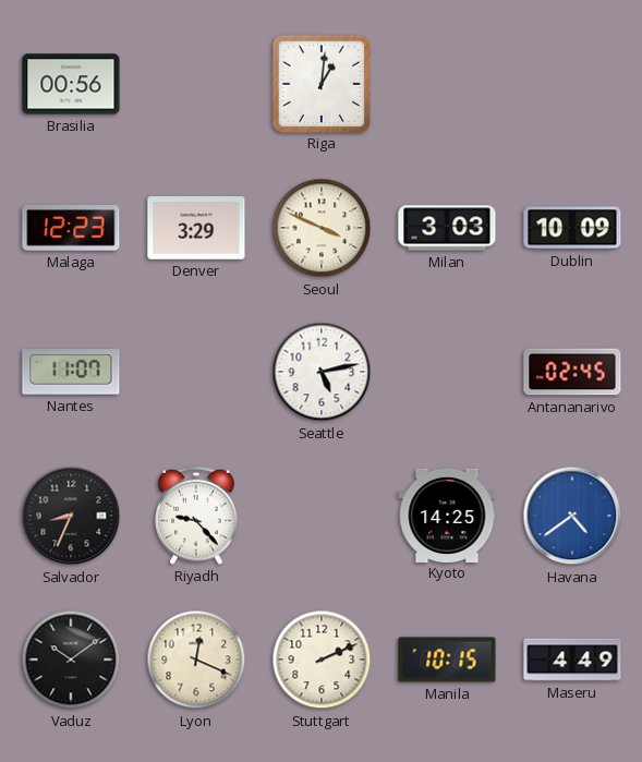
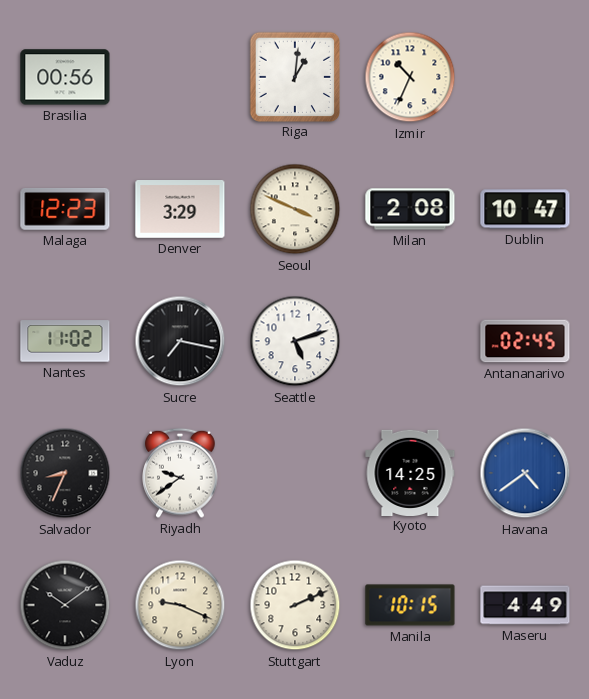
Izmir: none -> 10:34
Milan: 3:03 -> 2:08
Dublin: 10:09 -> 10:47
Nantes: 11:07 -> 11:02
Sucre: none -> 7:17
Seattle: 5:13 -> 5:12
Riyadh: 9:23 -> 9:39
Lyon: 12:19 -> 9:19
